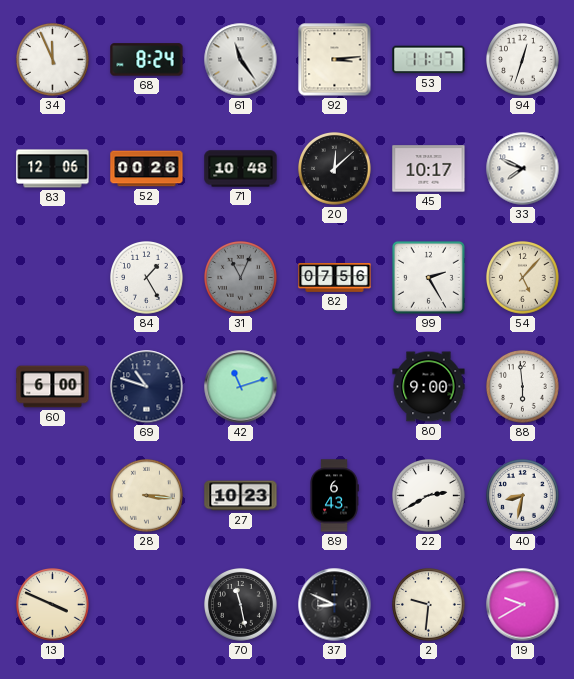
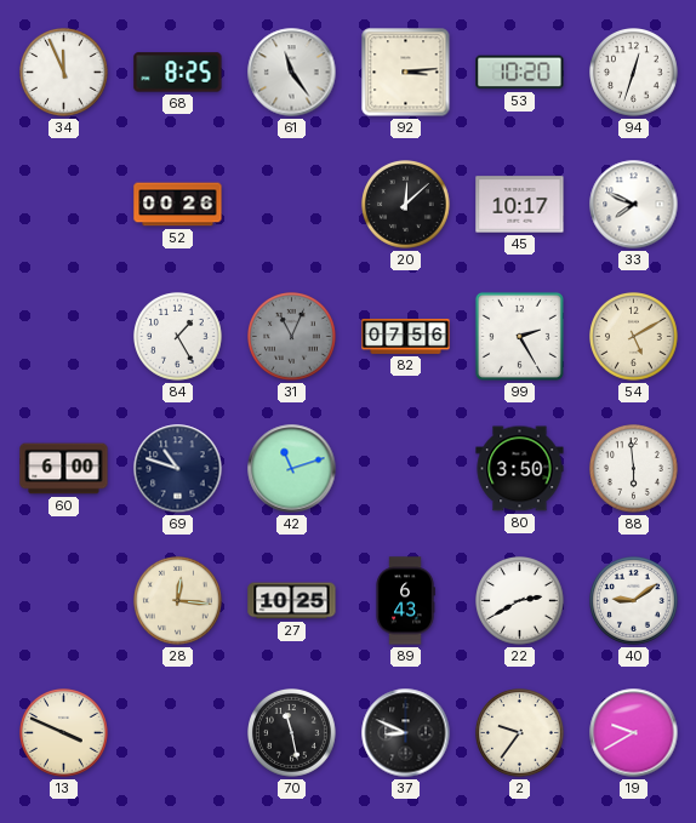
68: 8:24 -> 8:25
53: 11:17 -> 10:20
83: 12:06 -> none
71: 10:48 -> none
54: 5:07 -> 5:10
80: 9:00 -> 3:50
28: 3:16 -> 12:16
27: 10:23 -> 10:25
40: 8:32 -> 9:09
2: 9:31 -> 9:36
